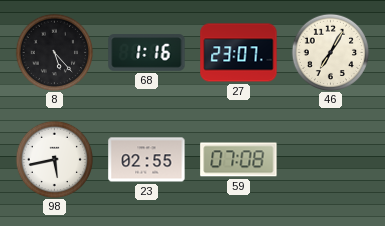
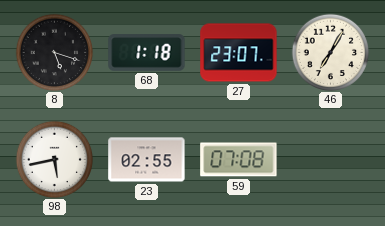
8: 5:23 -> 5:18
68: 1:16 -> 1:18
